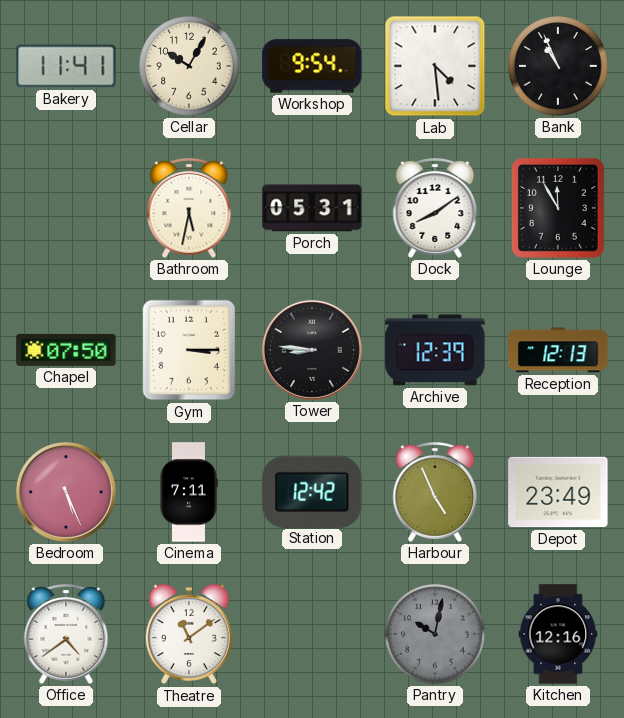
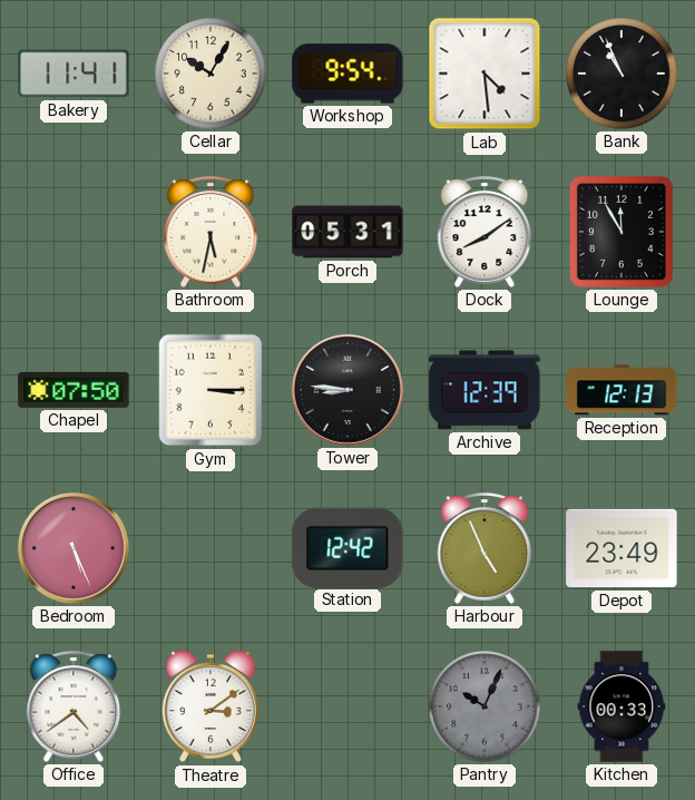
Cinema: 7:11 -> none
Theatre: 11:09 -> 3:09
Pantry: 10:02 -> 10:04
Kitchen: 12:16 -> 00:33
